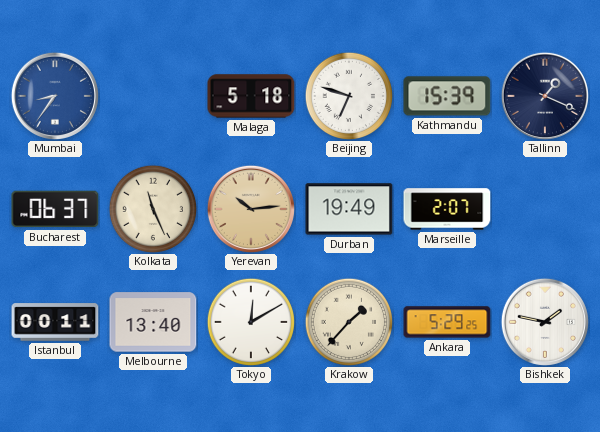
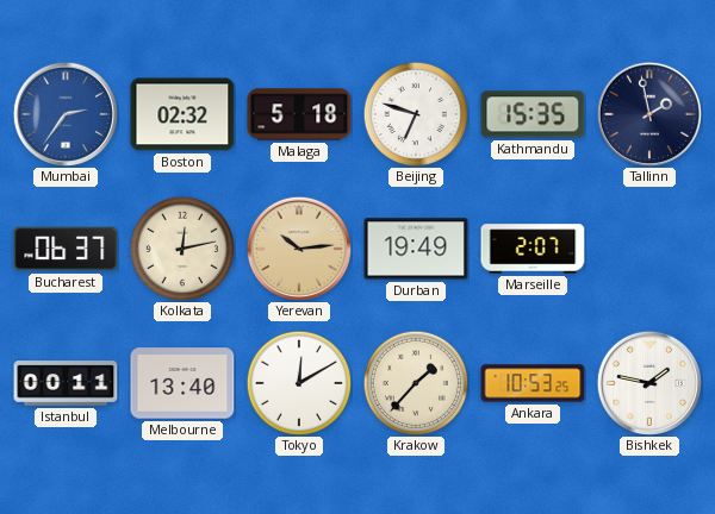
Mumbai: 8:36 -> 2:36
Boston: none -> 02:32
Kathmandu: 15:39 -> 15:35
Tallinn: 1:19 -> 1:58
Kolkata: 11:26 -> 12:13
Ankara: 5:29 -> 10:53
